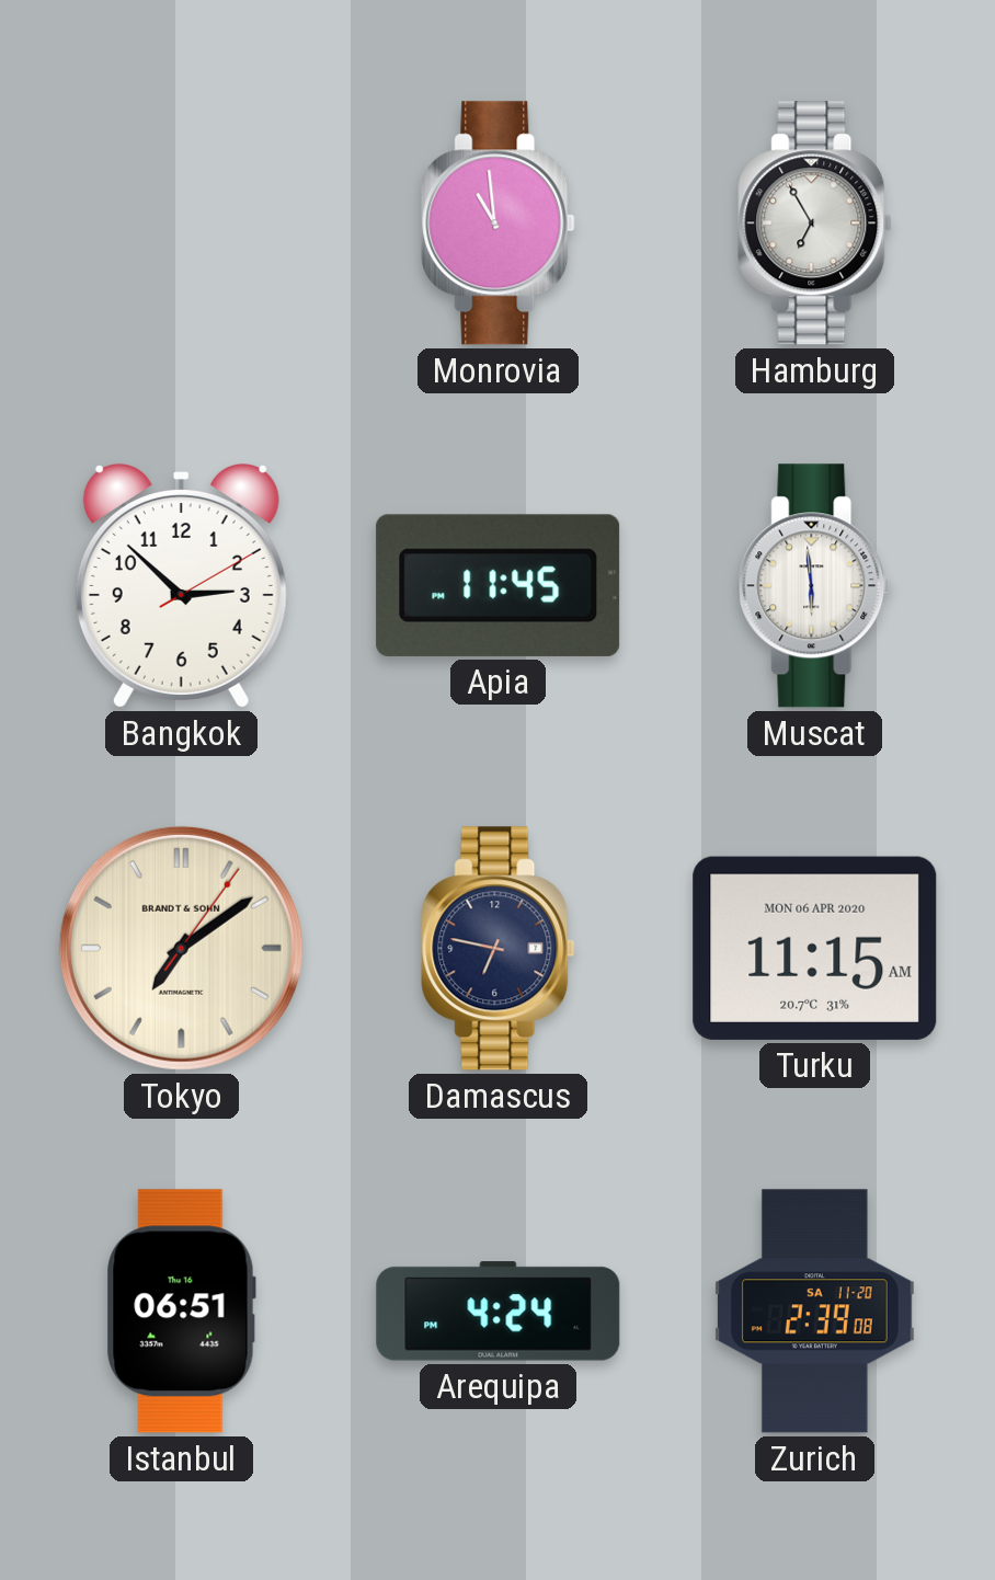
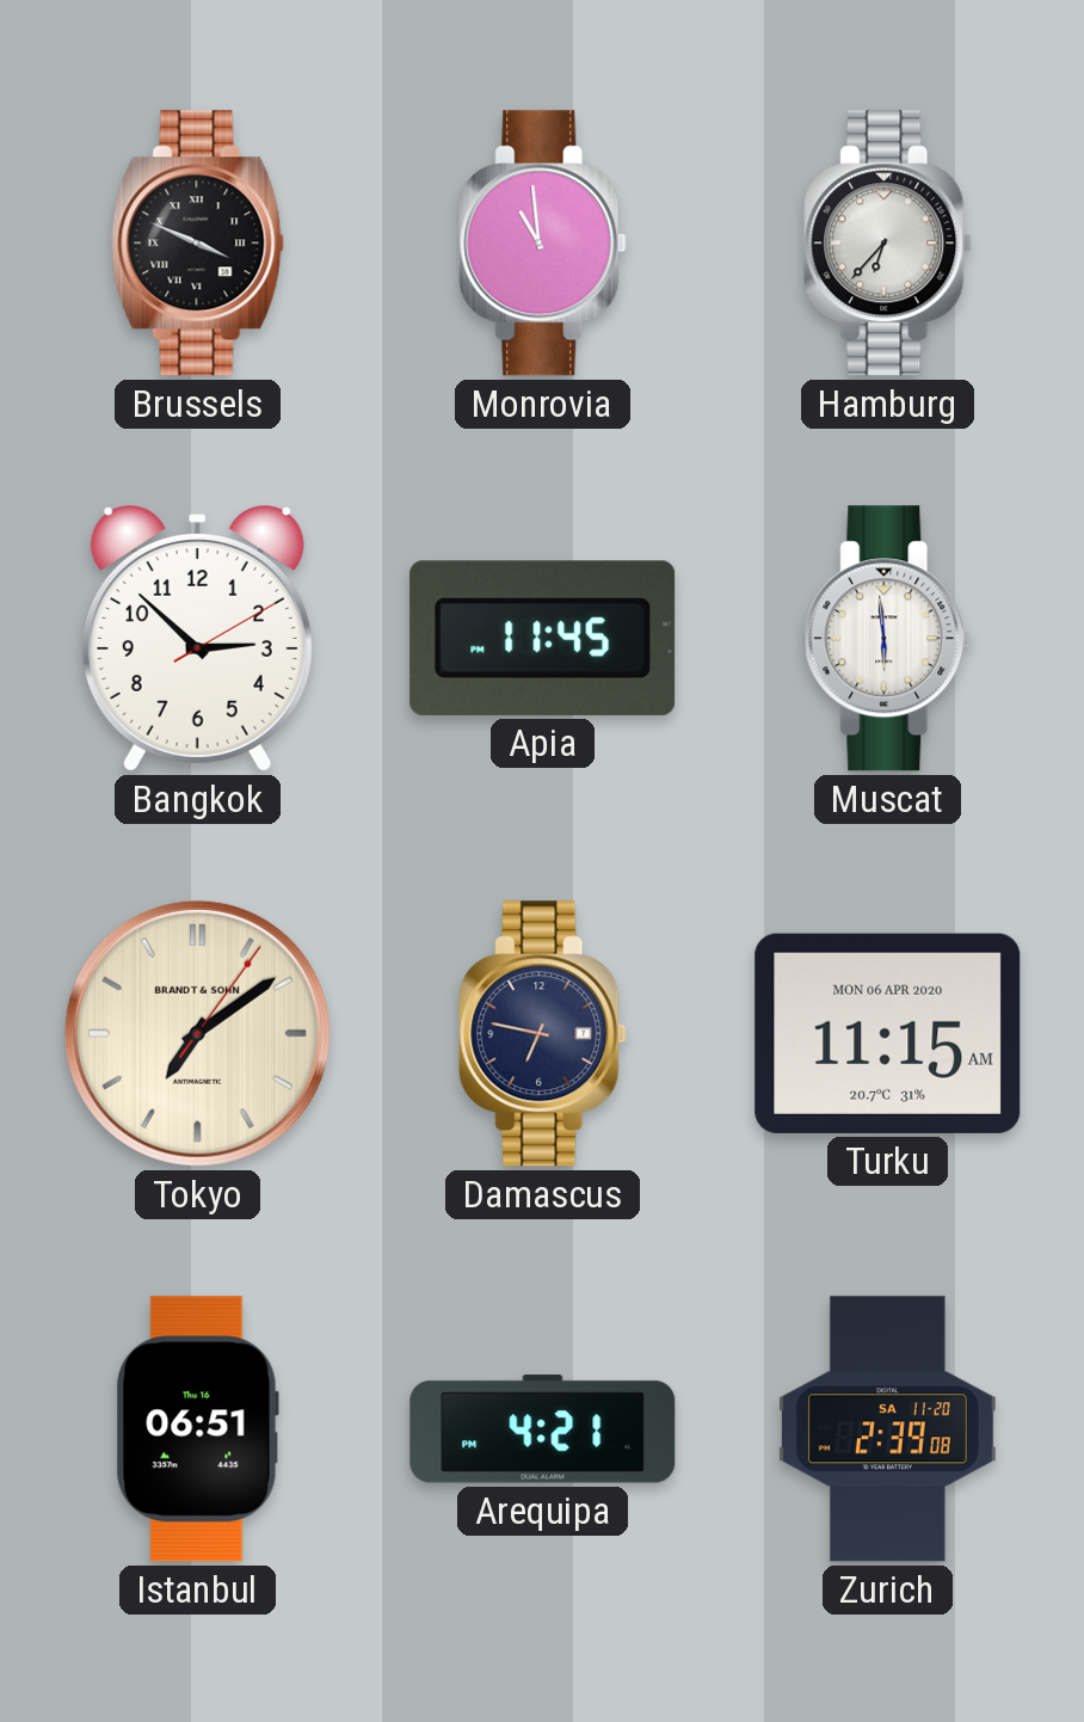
Brussels: none -> 3:49
Hamburg: 6:55 -> 6:37
Arequipa: 4:24 -> 4:21
